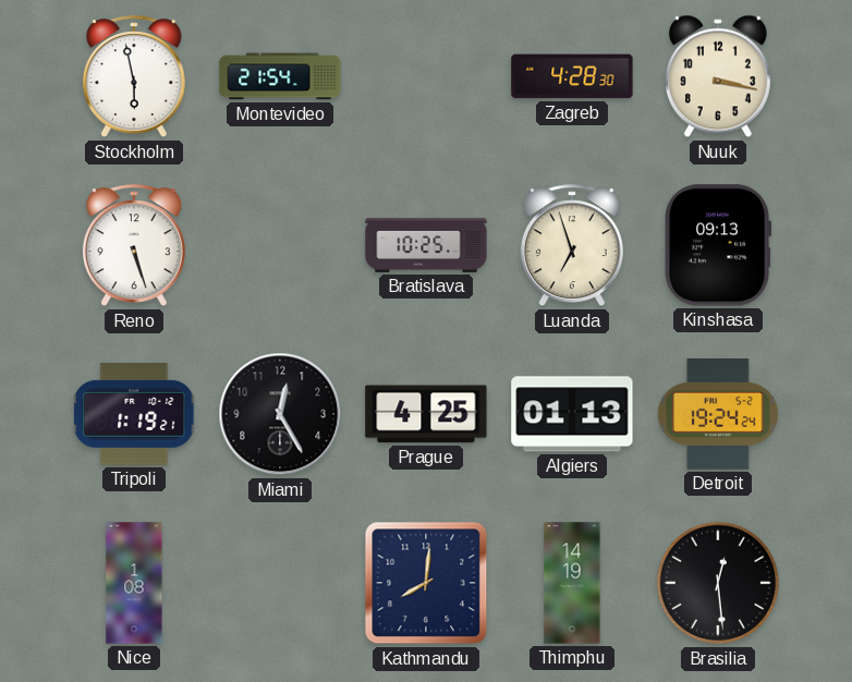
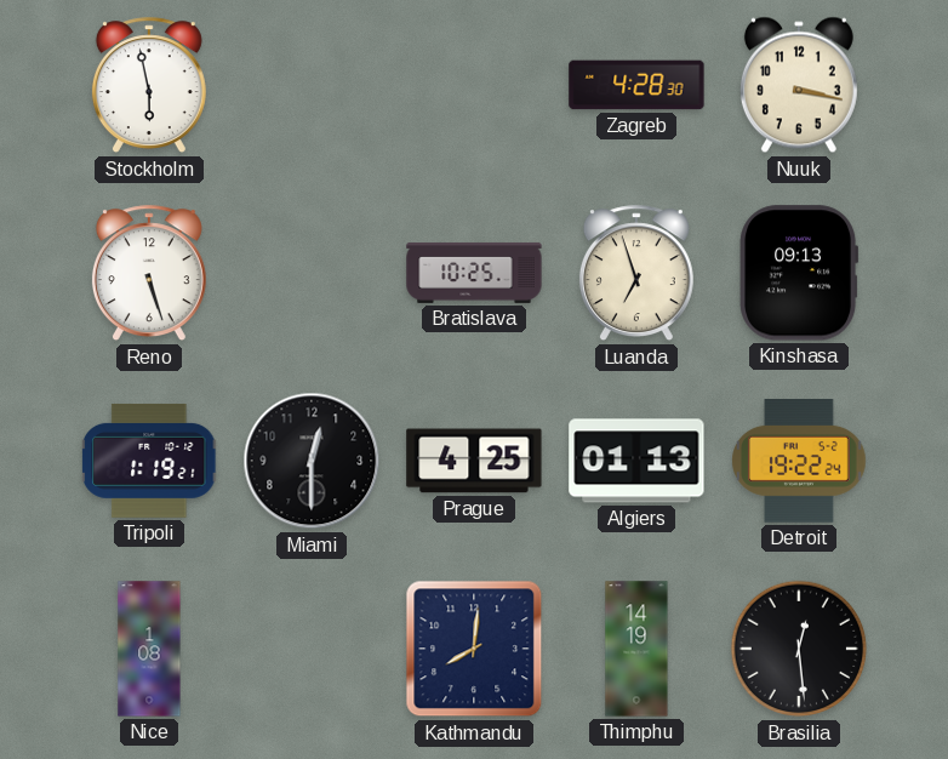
Montevideo: 21:54 -> none
Miami: 12:25 -> 12:30
Detroit: 19:24 -> 19:22
